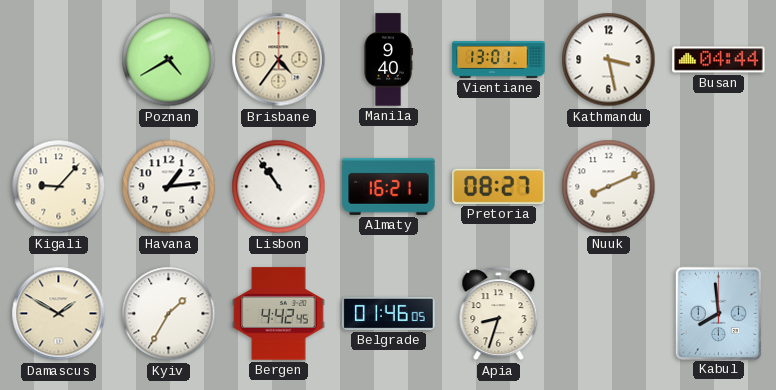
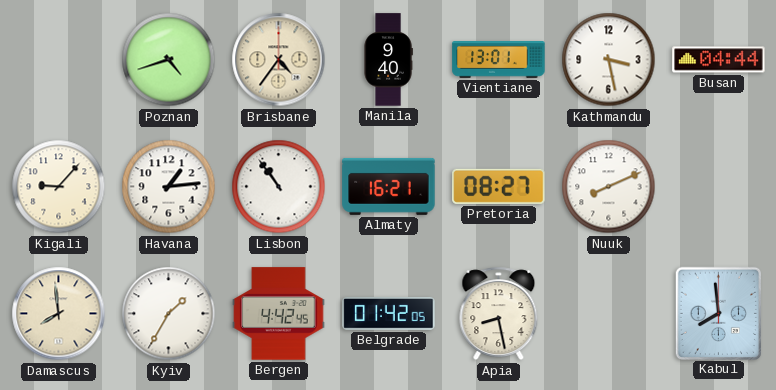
Poznan: 4:40 -> 4:42
Damascus: 1:50 -> 7:59
Belgrade: 01:46 -> 01:42
Apia: 8:33 -> 8:28
